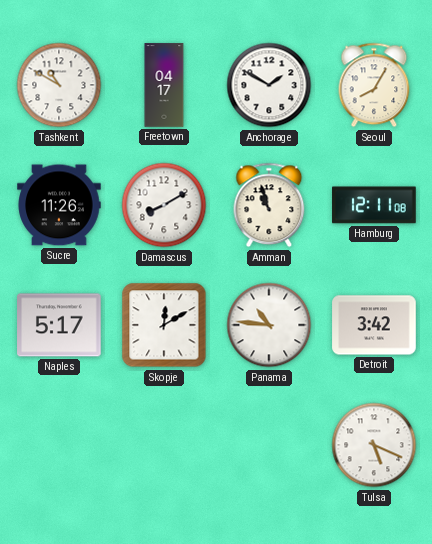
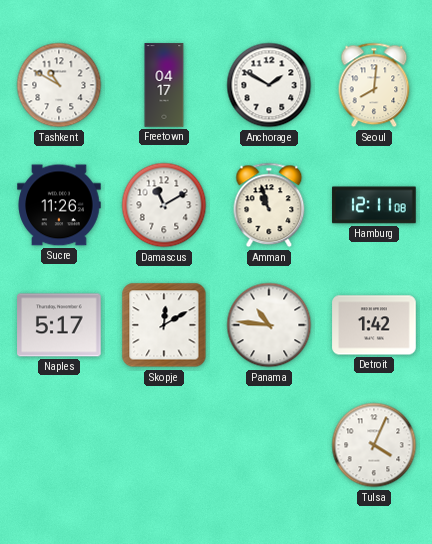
Seoul: 8:05 -> 8:01
Damascus: 8:10 -> 11:10
Detroit: 3:42 -> 1:42
Tulsa: 5:19 -> 4:04
